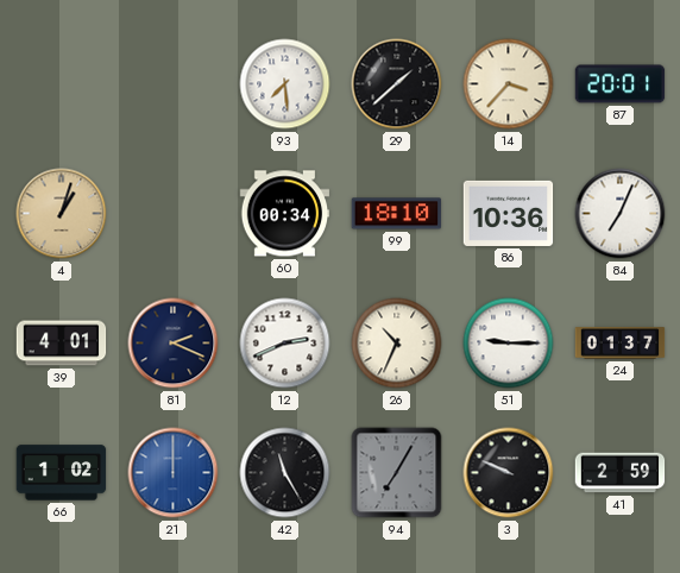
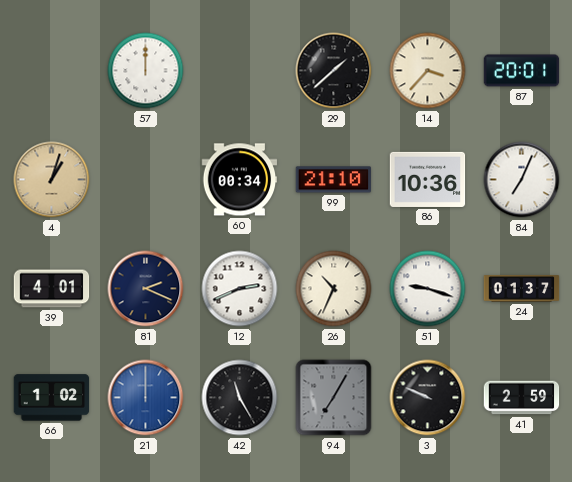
57: none -> 12:00
93: 7:29 -> none
99: 18:10 -> 21:10
51: 9:15 -> 9:18
